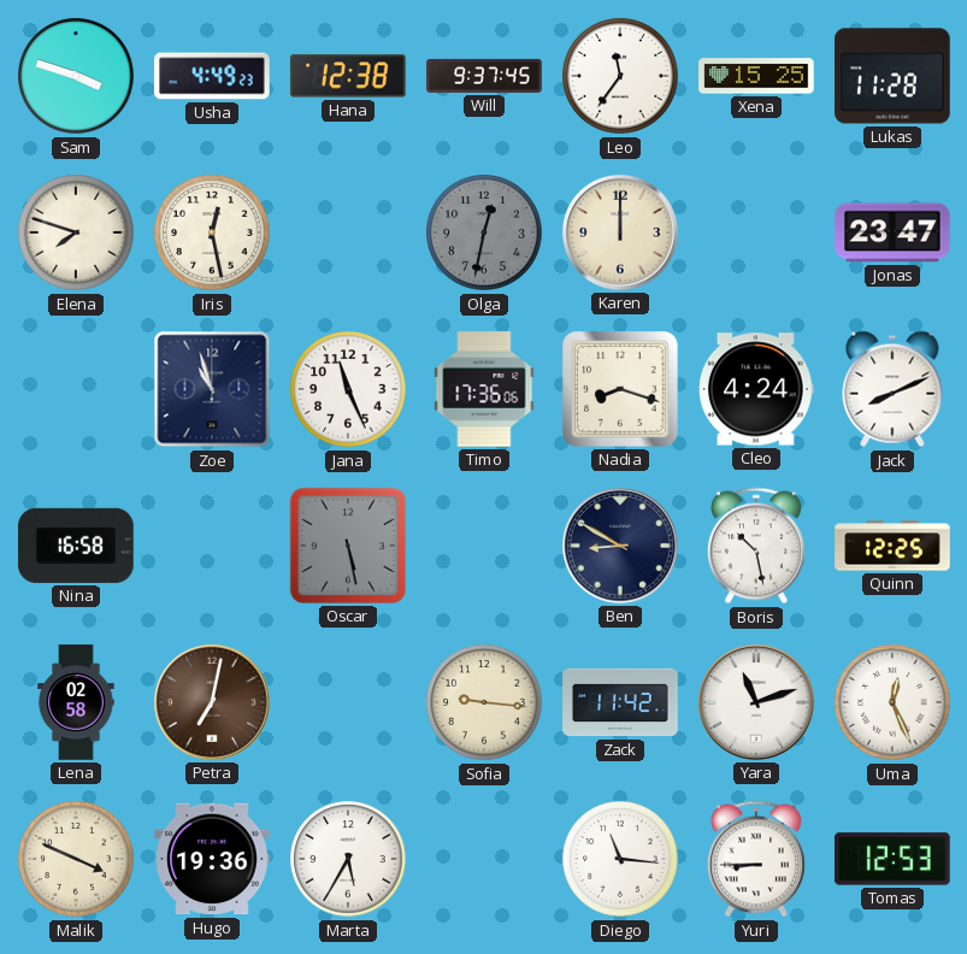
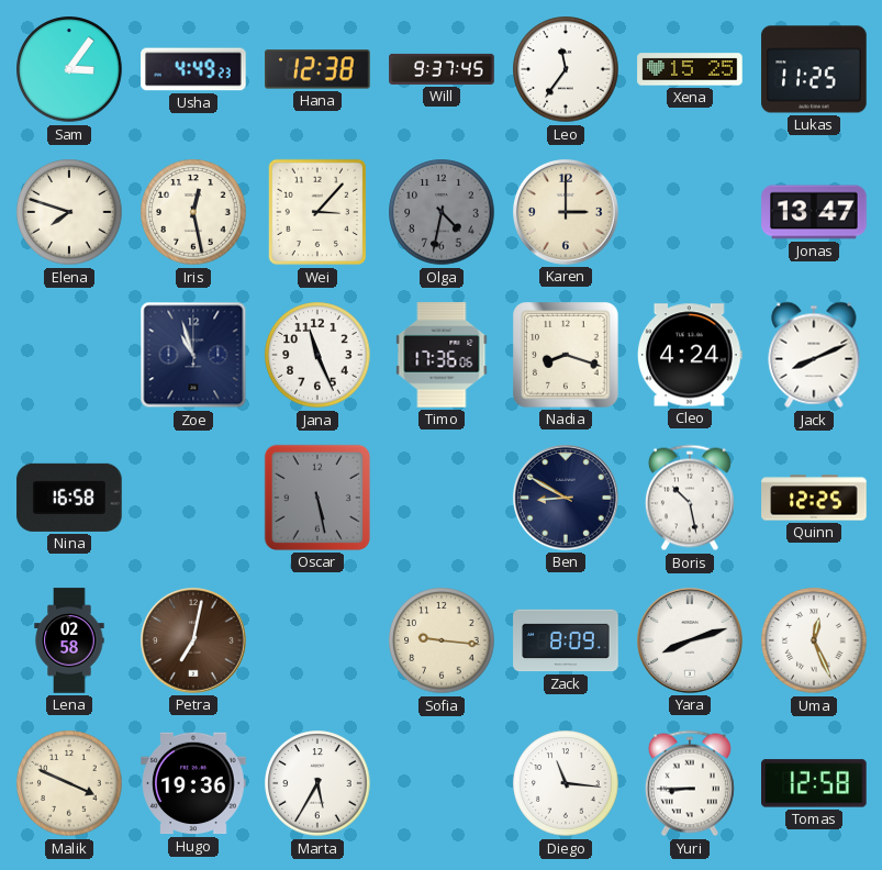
Sam: 3:48 -> 3:06
Lukas: 11:28 -> 11:25
Wei: none -> 3:07
Olga: 12:32 -> 4:32
Karen: 12:00 -> 3:00
Jonas: 23:47 -> 13:47
Zack: 11:42 -> 8:09
Yara: 11:12 -> 8:12
Tomas: 12:53 -> 12:58
